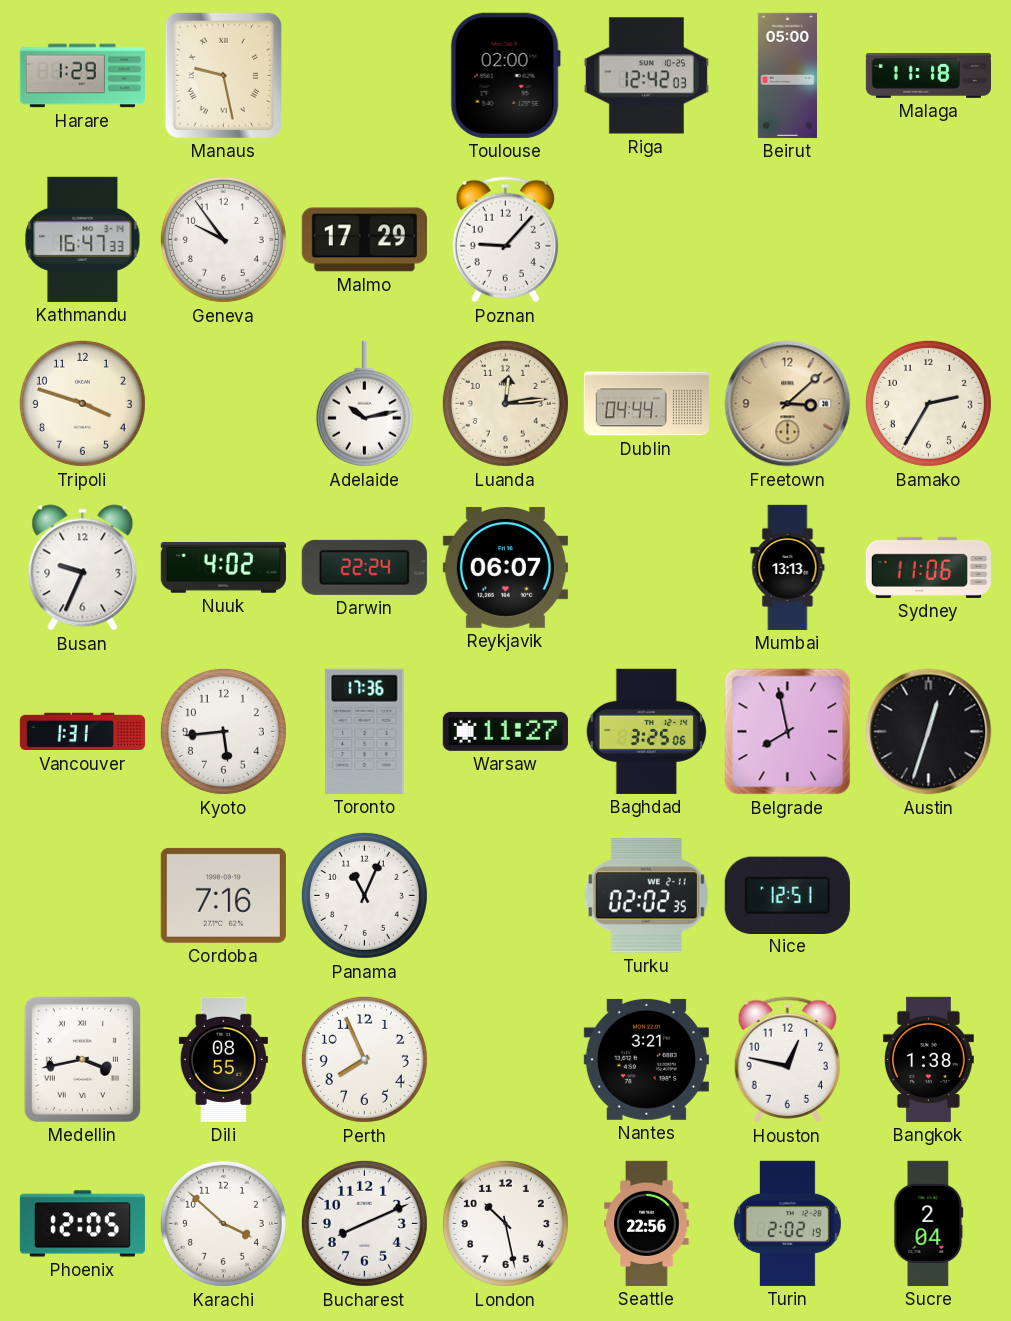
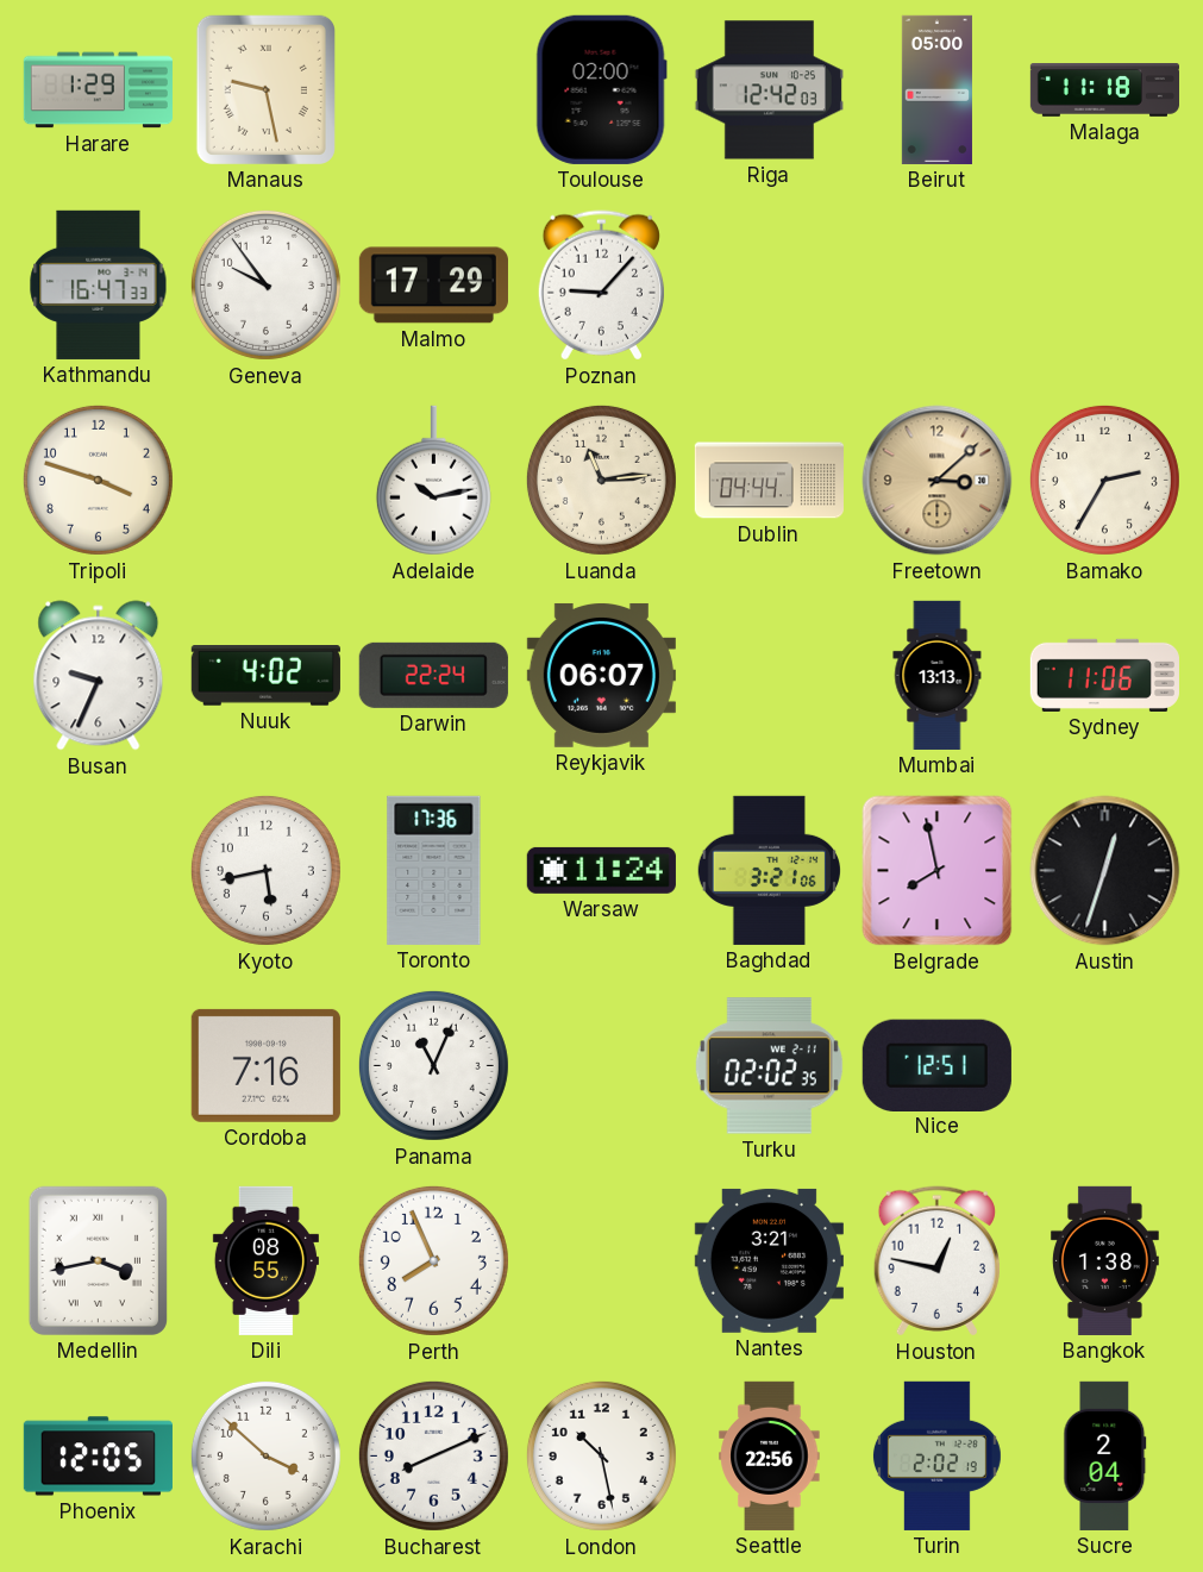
Luanda: 12:14 -> 11:14
Vancouver: 1:31 -> none
Kyoto: 5:44 -> 5:43
Warsaw: 11:27 -> 11:24
Baghdad: 3:25 -> 3:21
